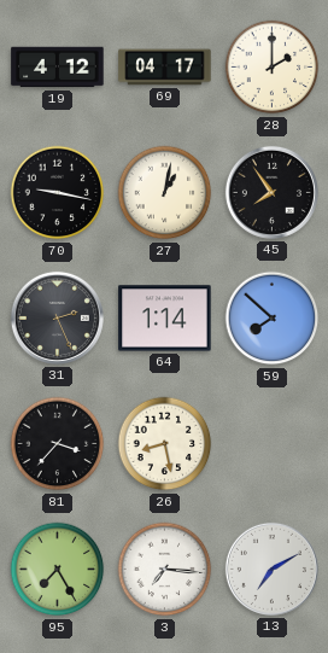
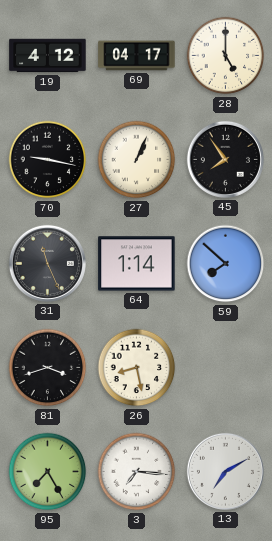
28: 2:00 -> 5:00
27: 1:02 -> 1:04
31: 2:26 -> 11:26
81: 3:37 -> 3:42
